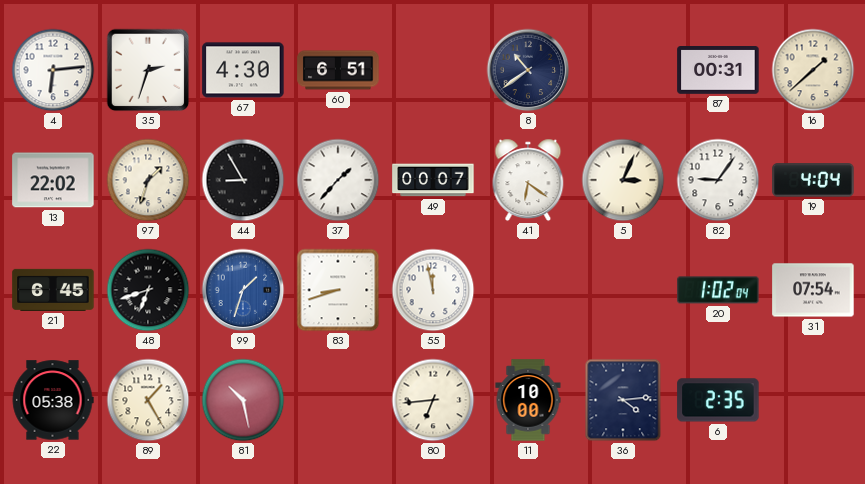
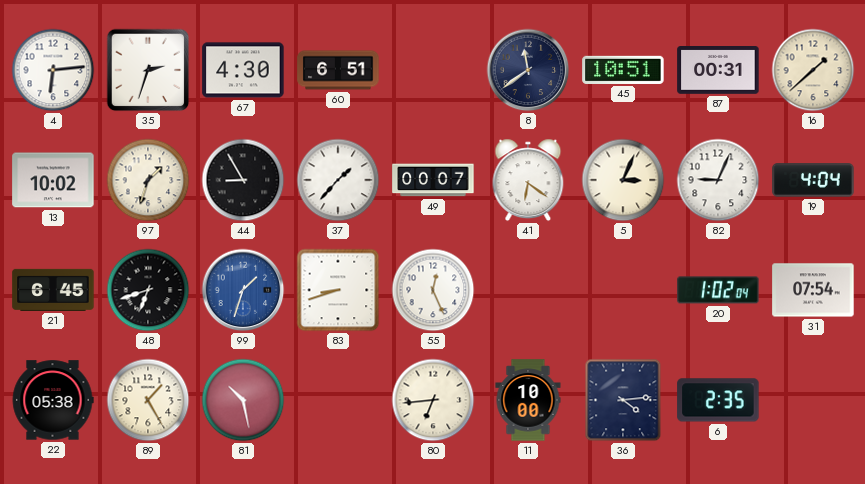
8: 10:39 -> 11:39
45: none -> 10:51
13: 22:02 -> 10:02
82: 9:06 -> 9:04
55: 11:58 -> 12:26
